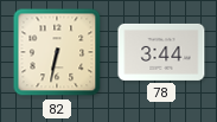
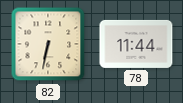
78: 3:44 -> 11:44
